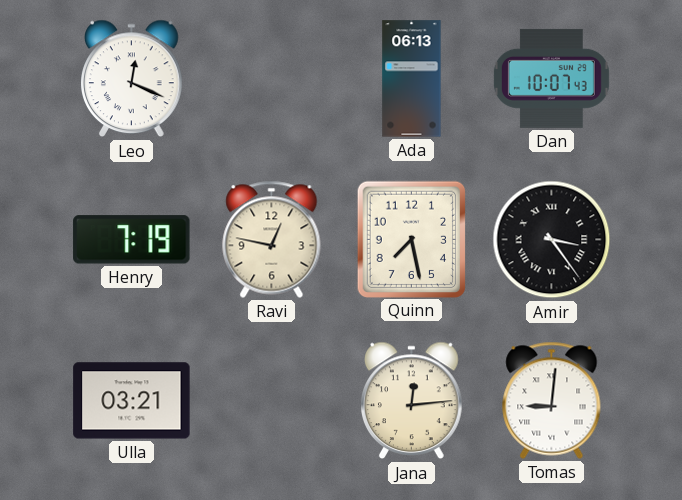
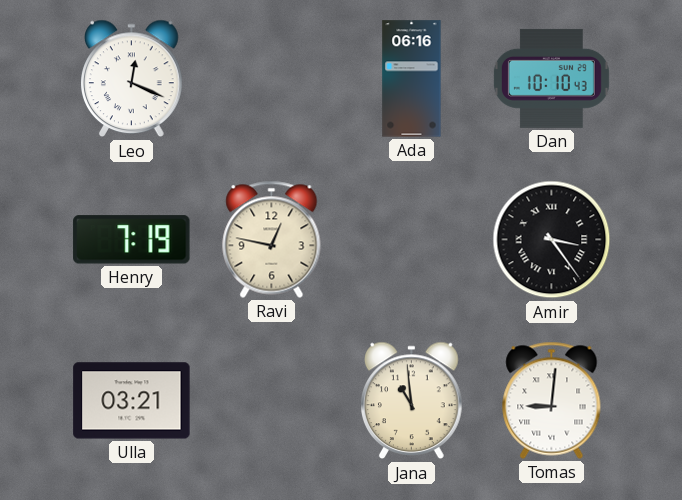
Ada: 06:13 -> 06:16
Dan: 10:07 -> 10:10
Quinn: 7:28 -> none
Jana: 12:14 -> 10:59
